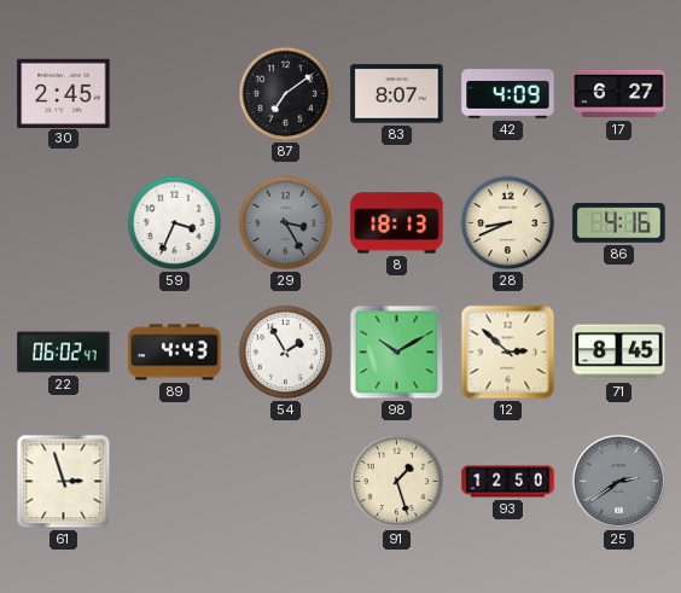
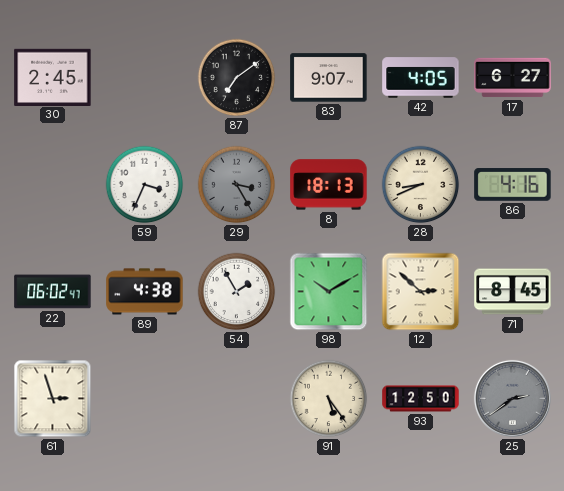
83: 8:07 -> 9:07
42: 4:09 -> 4:05
89: 4:43 -> 4:38
91: 1:27 -> 5:24
